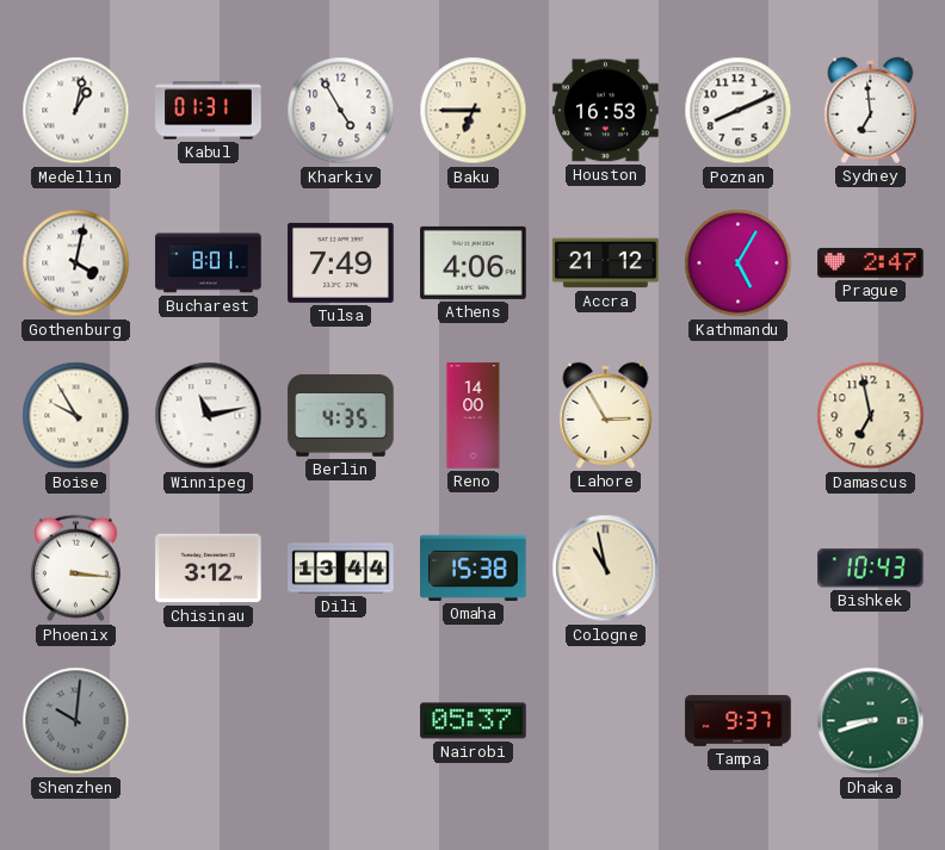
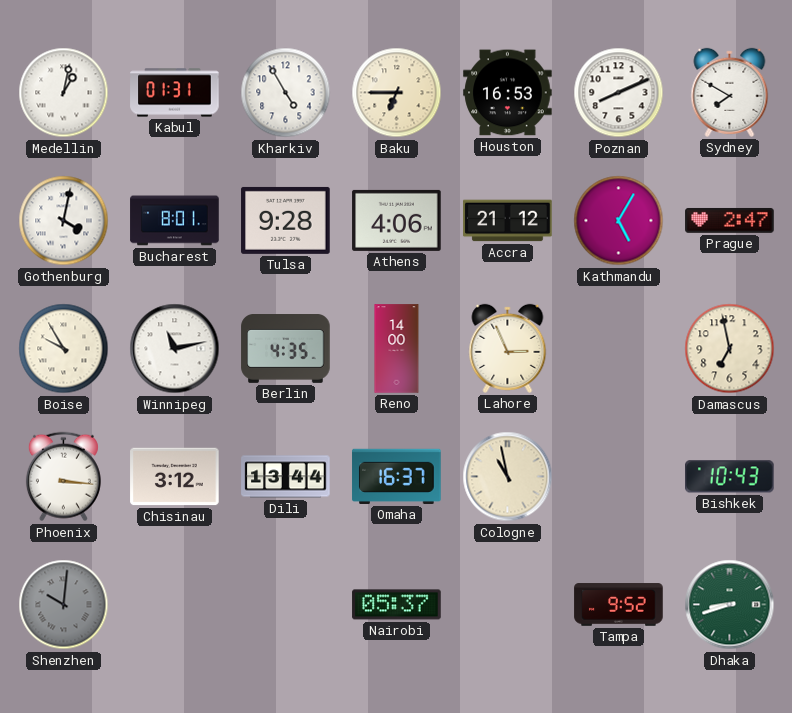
Sydney: 6:59 -> 7:50
Tulsa: 7:49 -> 9:28
Lahore: 2:55 -> 2:56
Omaha: 15:38 -> 16:37
Tampa: 9:37 -> 9:52
